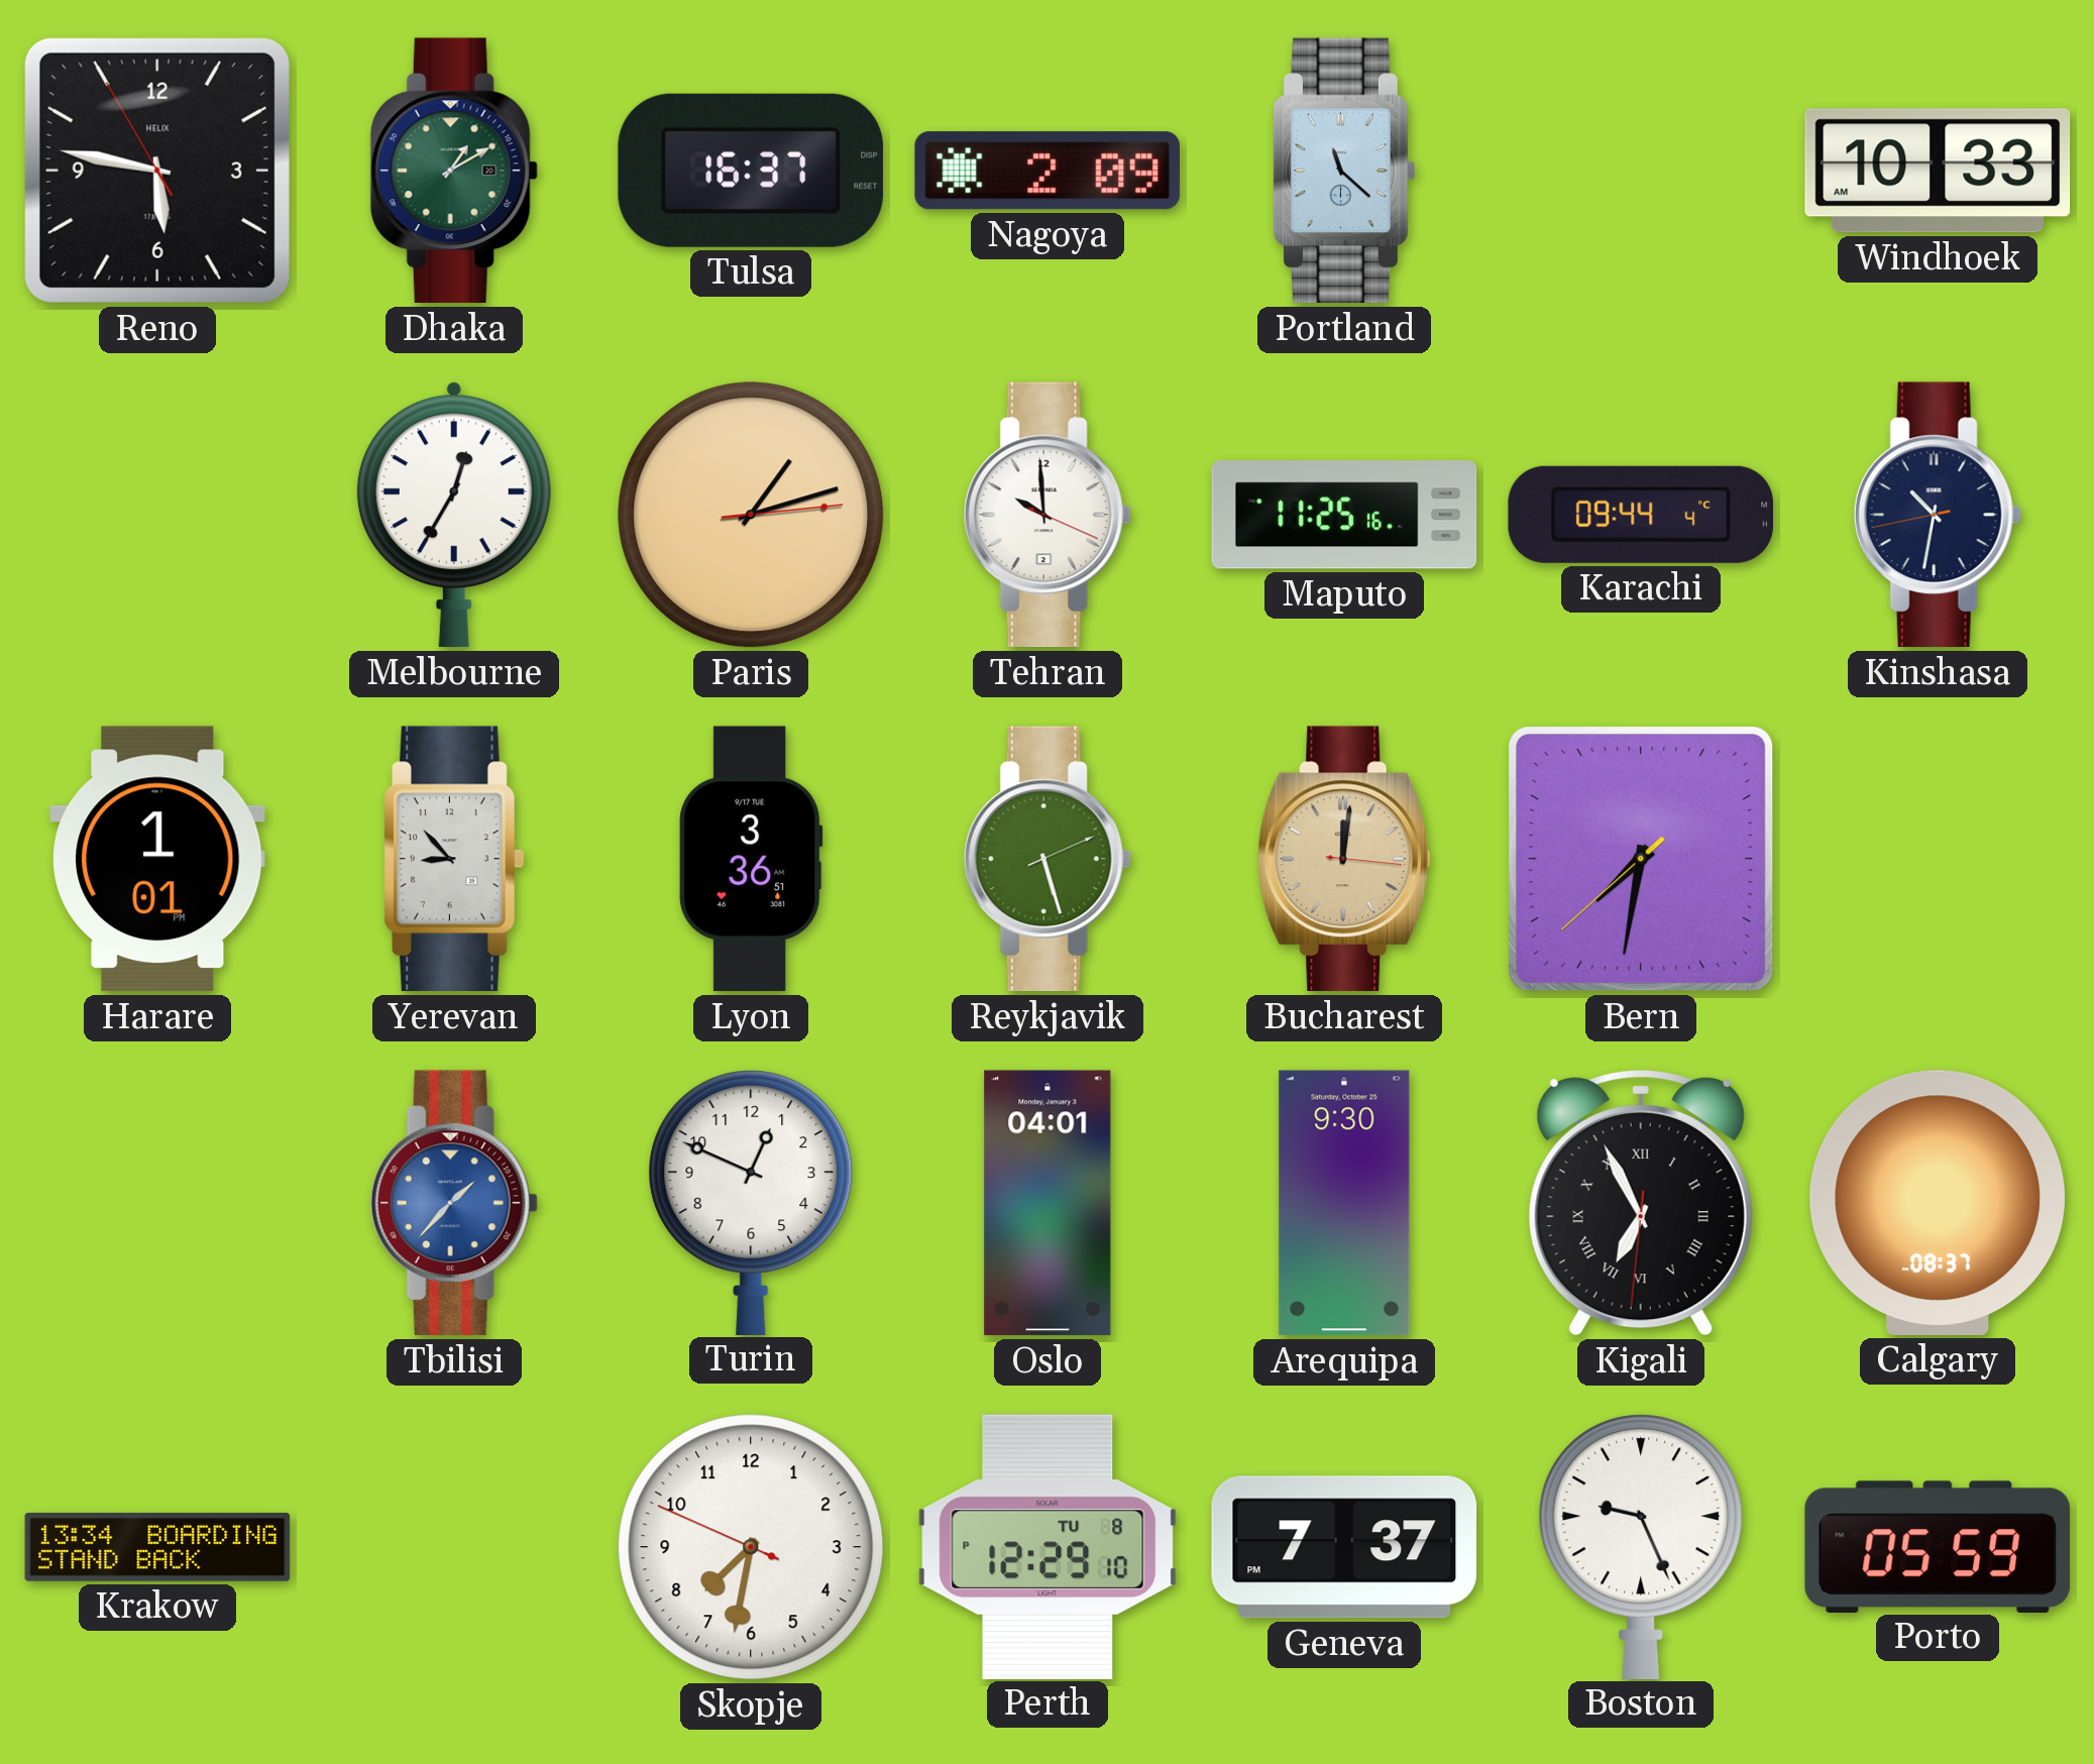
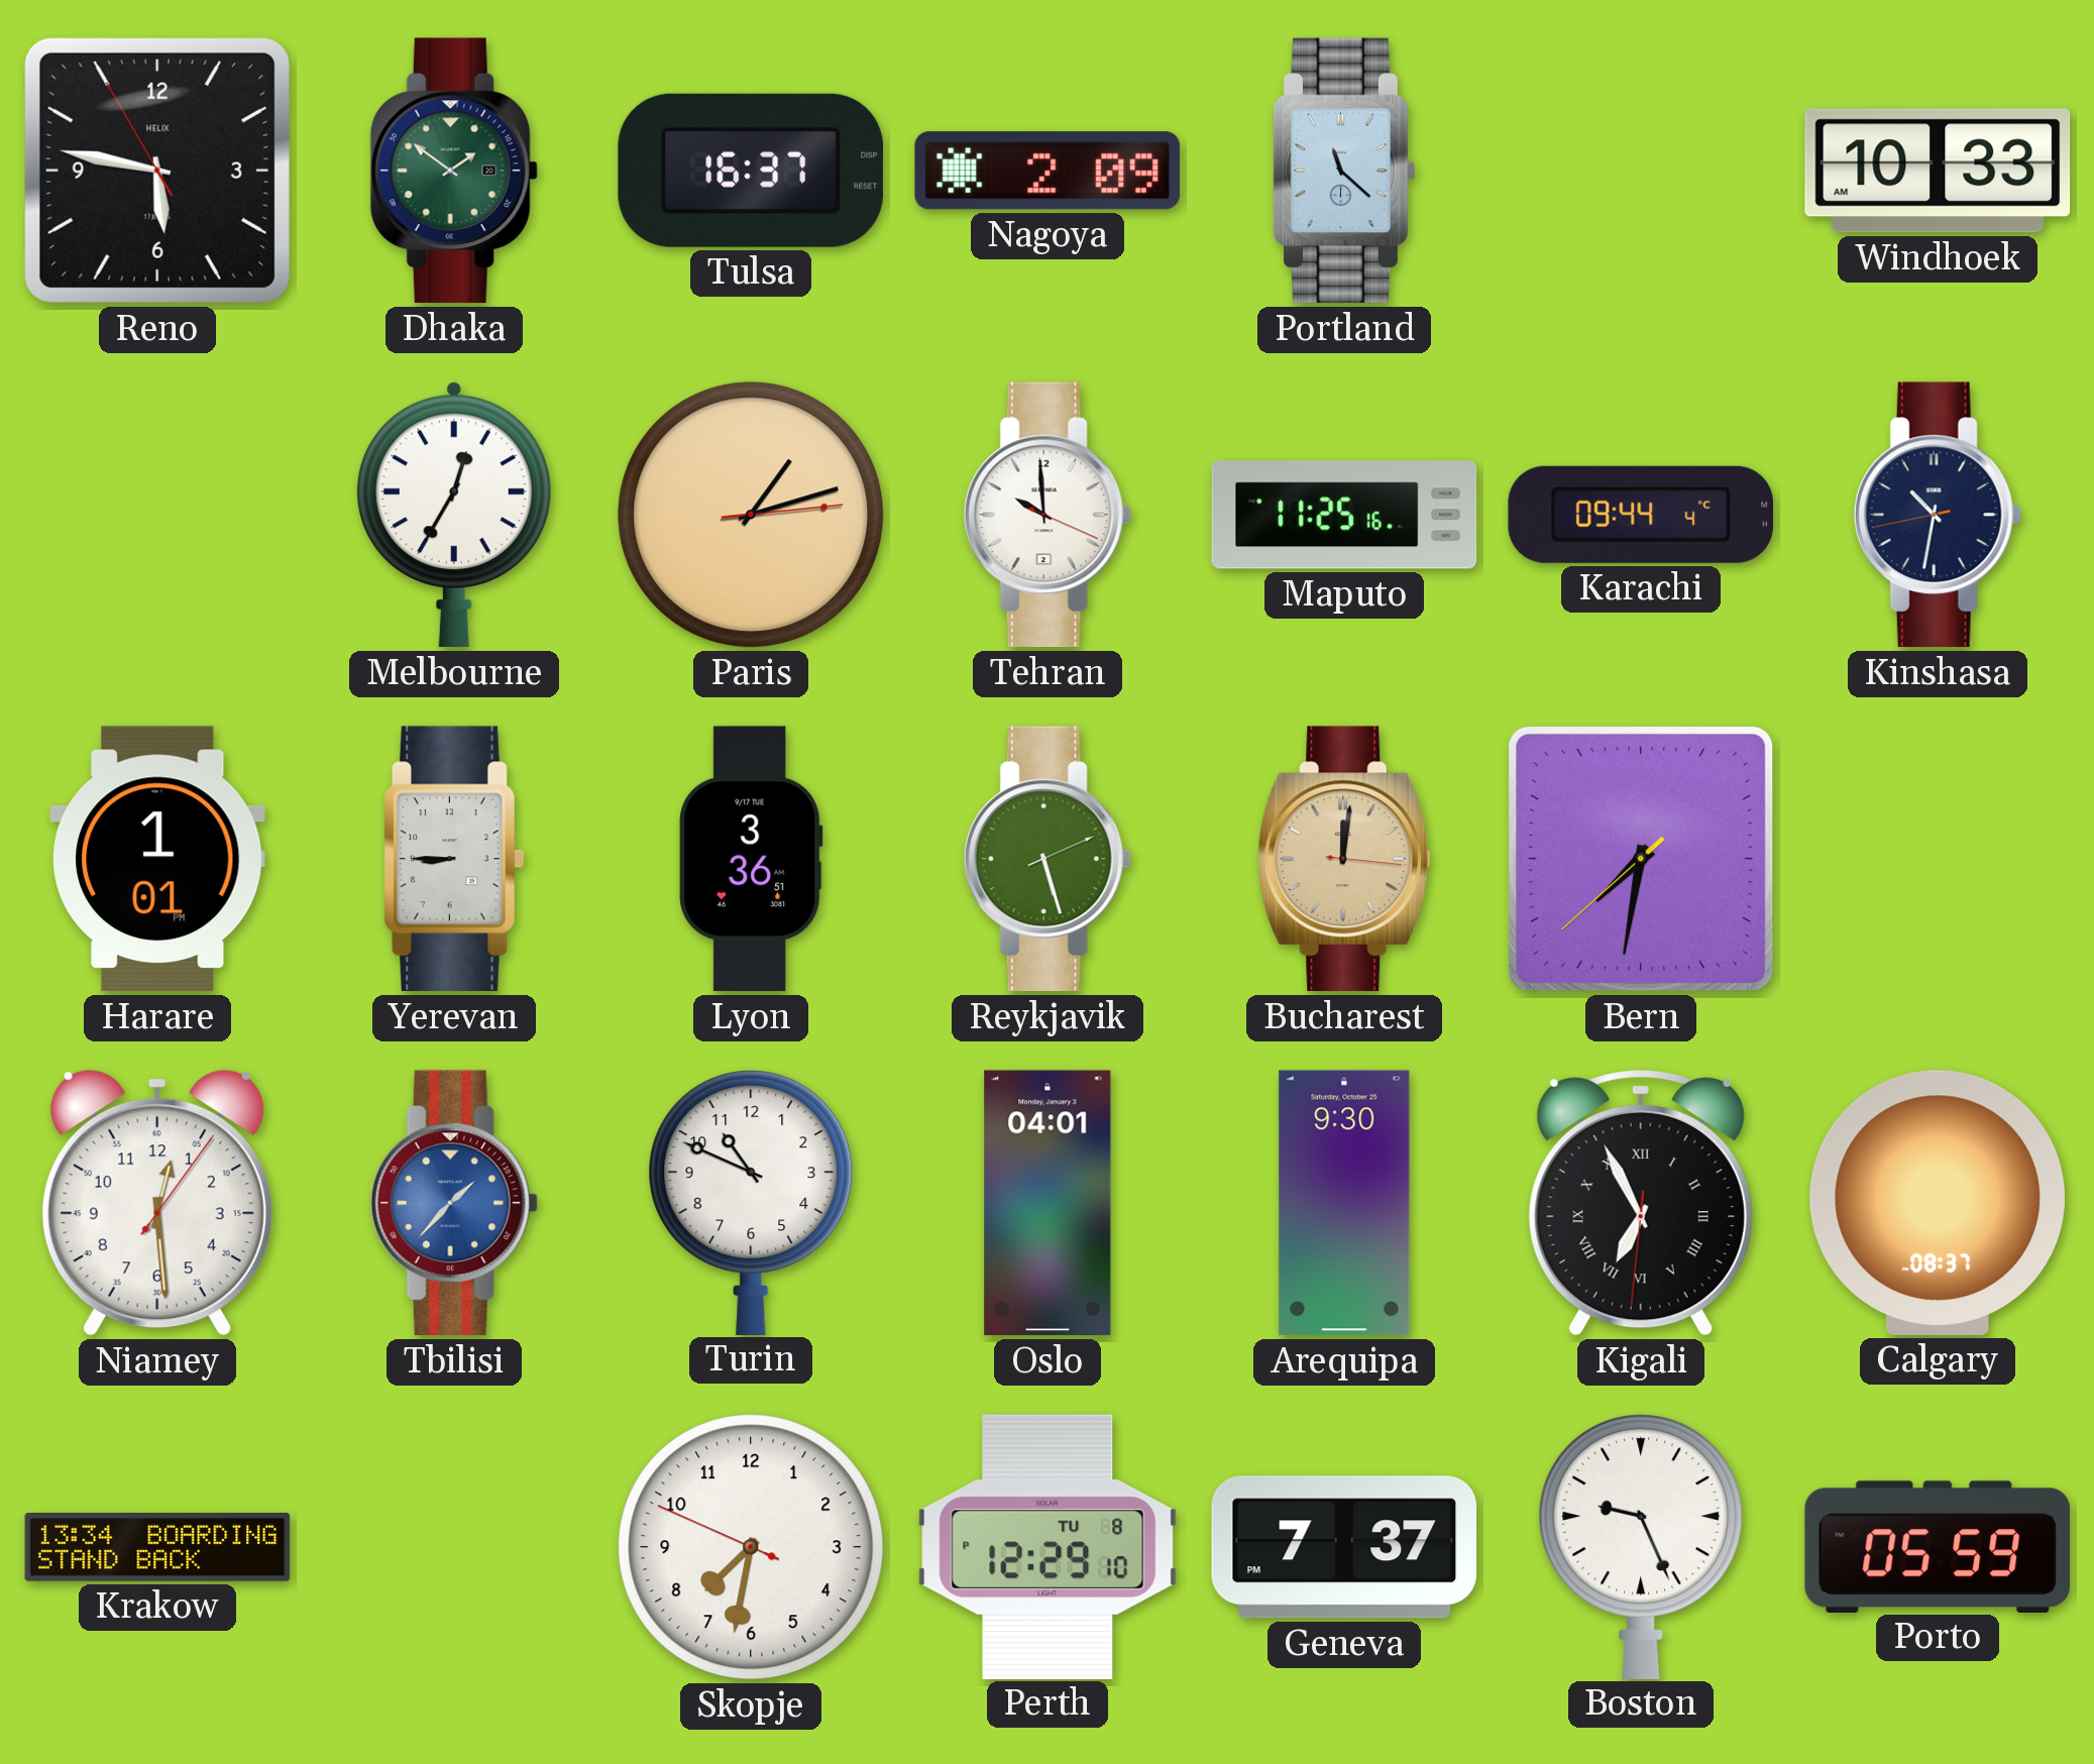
Dhaka: 1:10 -> 1:51
Yerevan: 8:53 -> 8:45
Niamey: none -> 12:29
Turin: 12:49 -> 10:49
